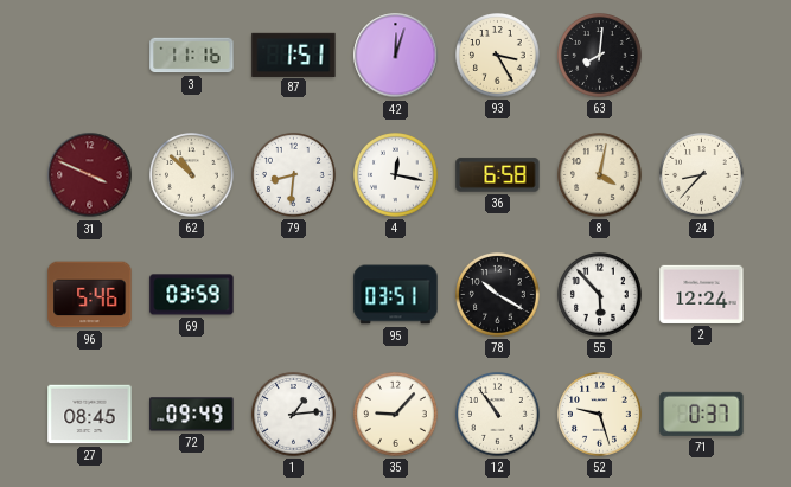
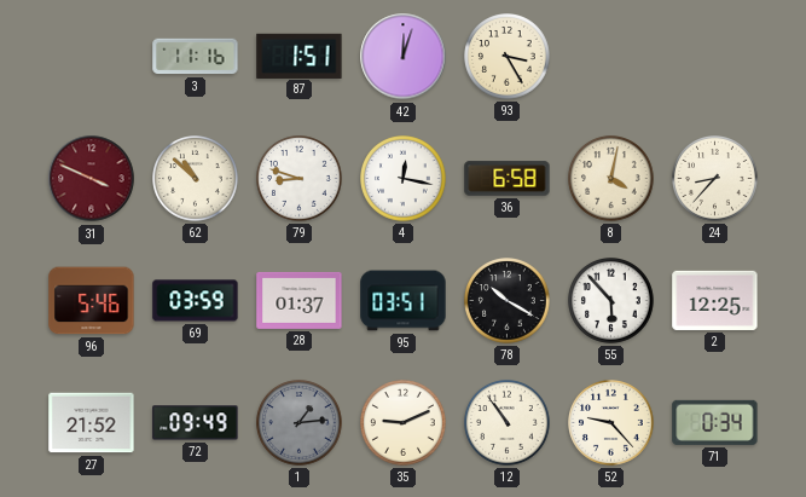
63: 8:01 -> none
79: 8:31 -> 8:48
28: none -> 01:37
2: 12:24 -> 12:25
27: 08:45 -> 21:52
1 dial: white -> grey
35: 9:07 -> 9:11
52: 9:27 -> 9:23
71: 0:37 -> 0:34
